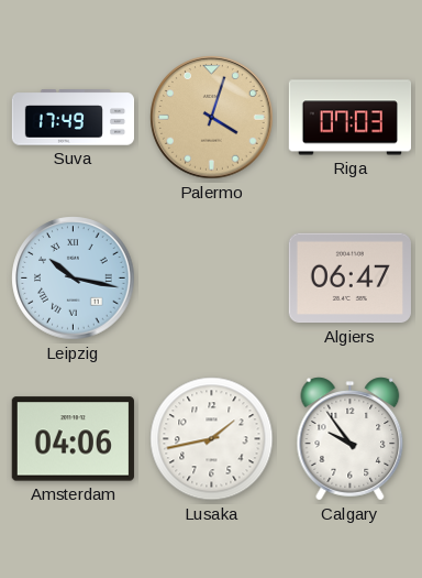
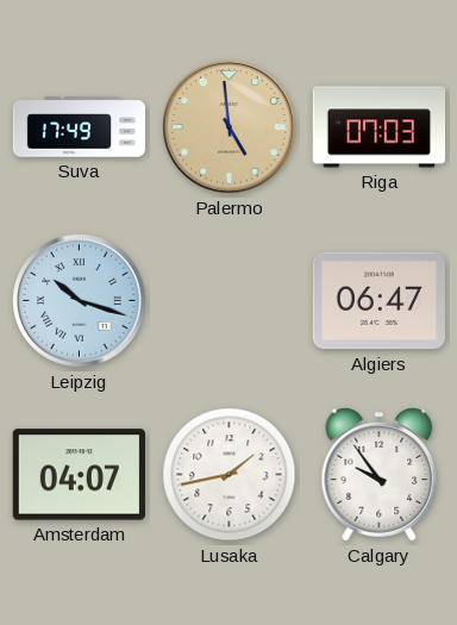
Palermo: 4:03 -> 4:59
Leipzig: 10:17 -> 10:18
Amsterdam: 04:06 -> 04:07
